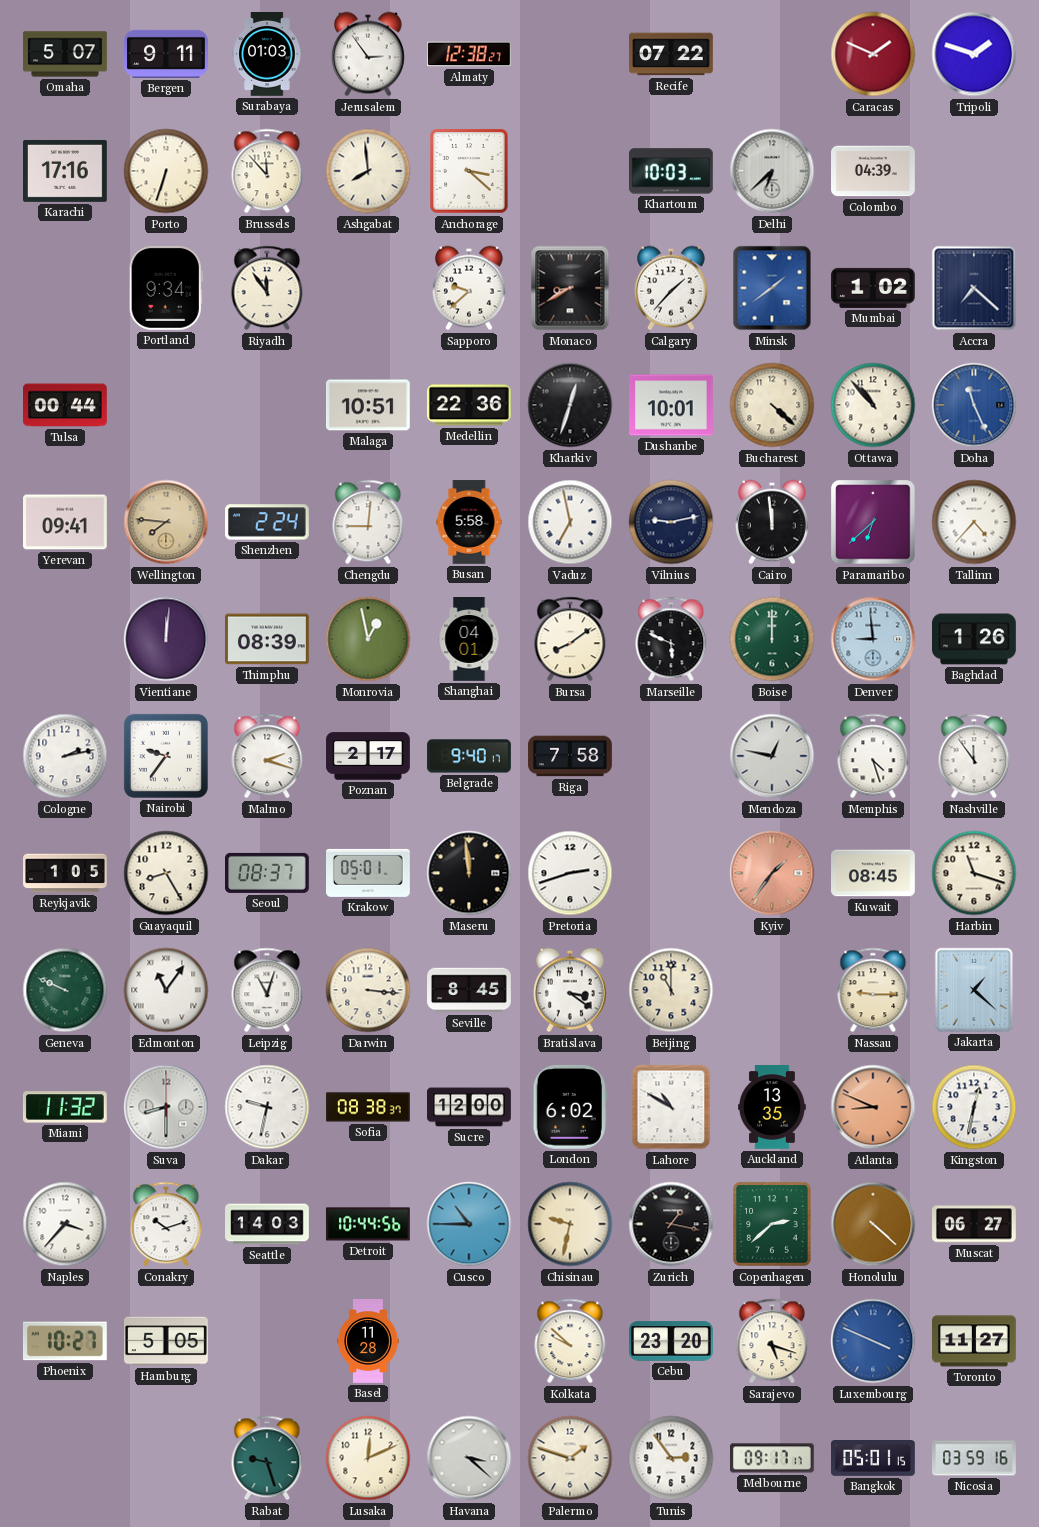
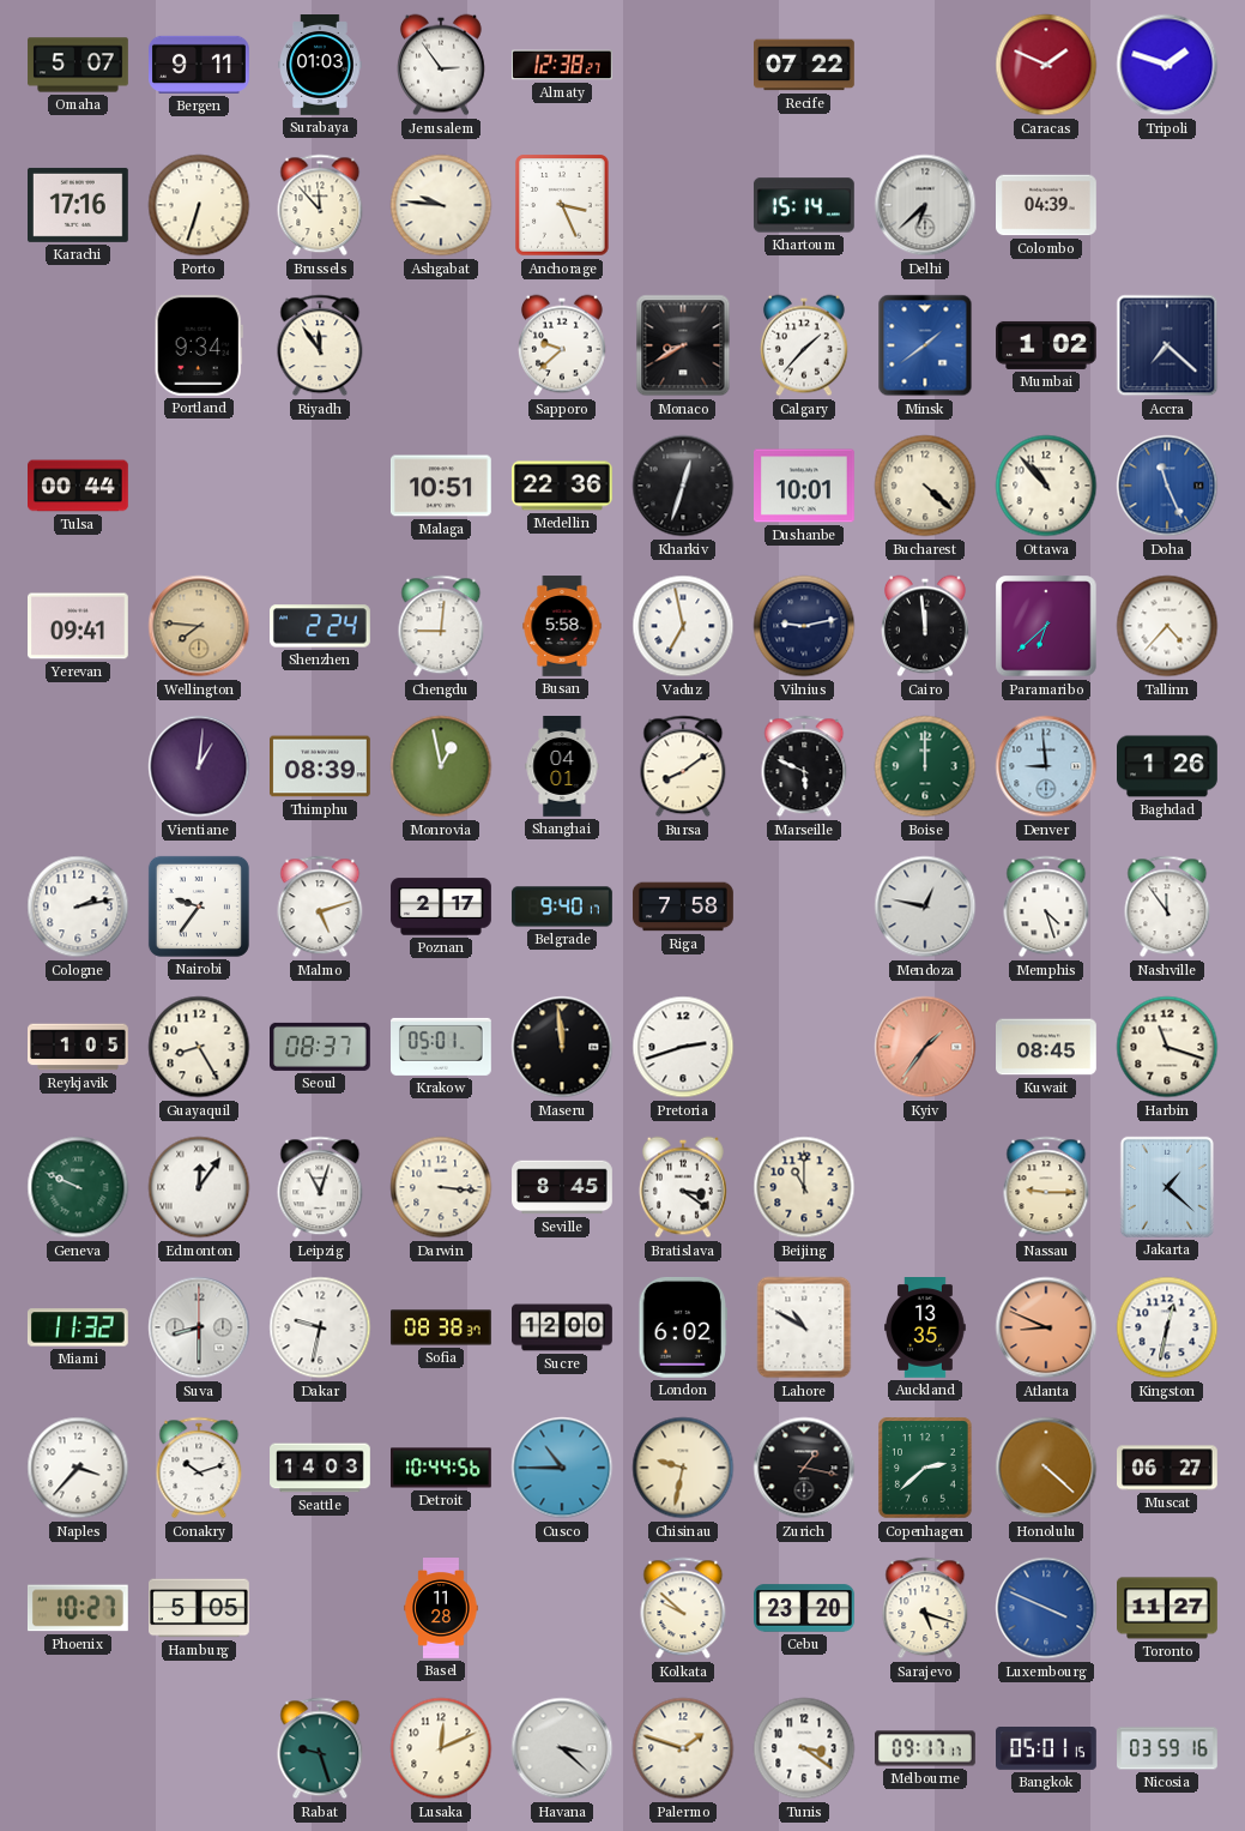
Ashgabat: 7:59 -> 9:46
Anchorage: 3:22 -> 3:26
Khartoum: 10:03 -> 15:14
Vientiane: 12:01 -> 1:01
Malmo: 2:18 -> 5:12
Edmonton: 11:06 -> 12:06
Tunis: 2:54 -> 3:21
